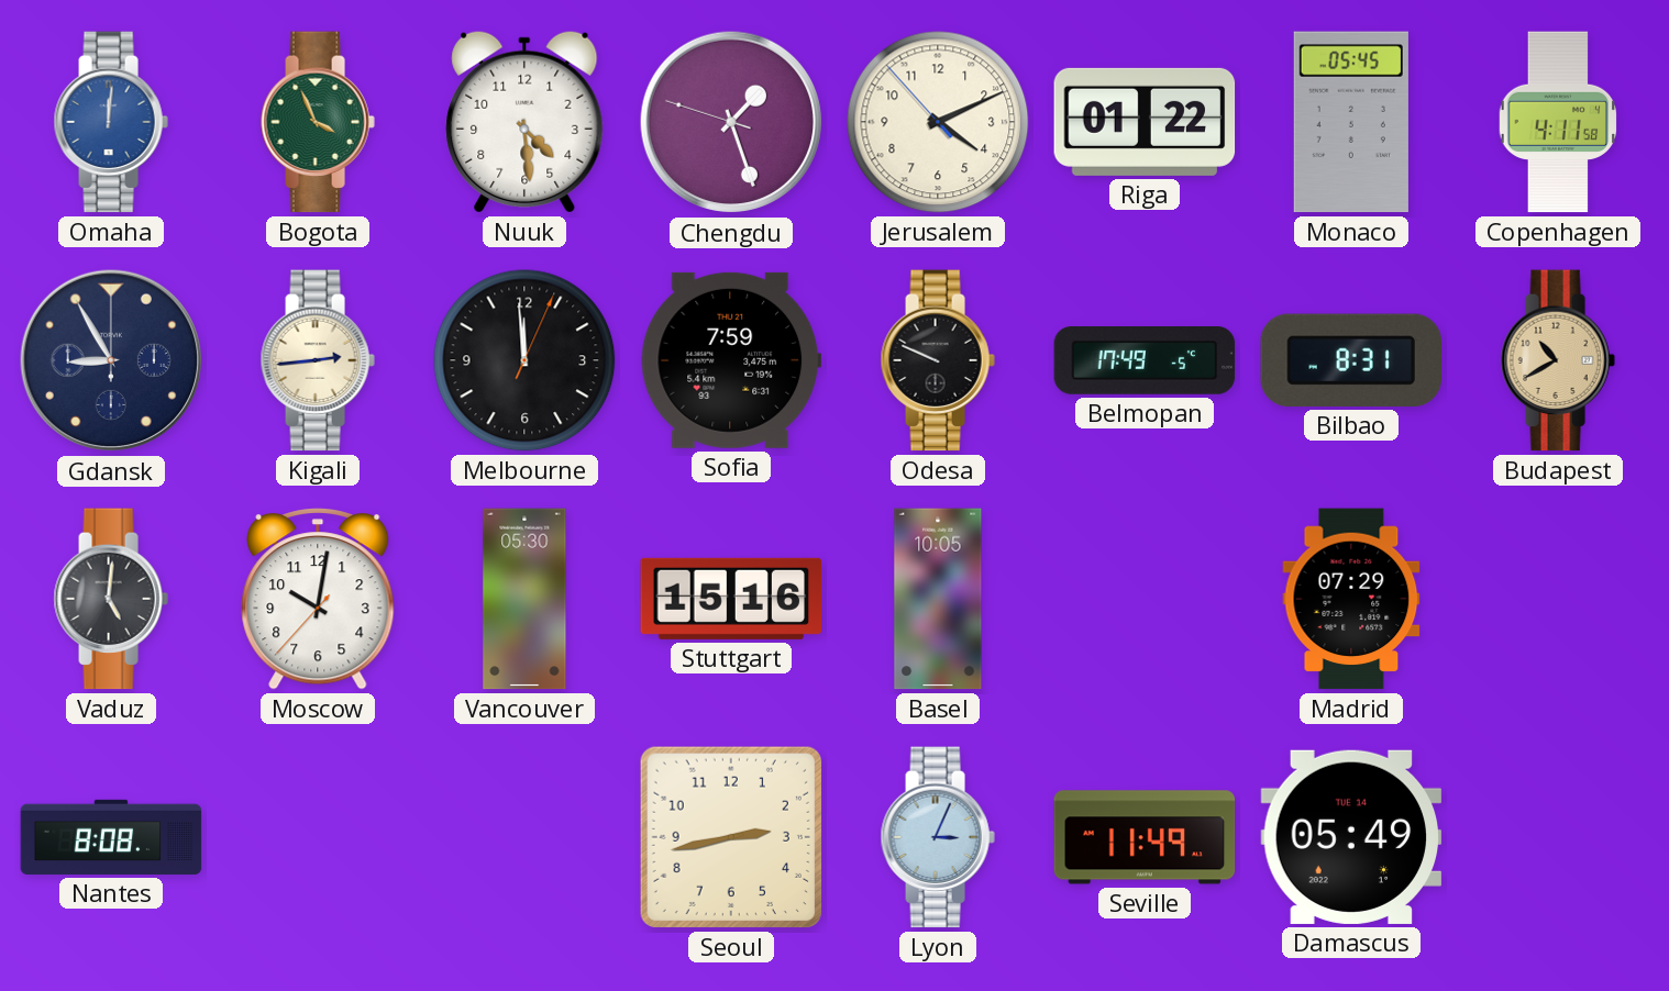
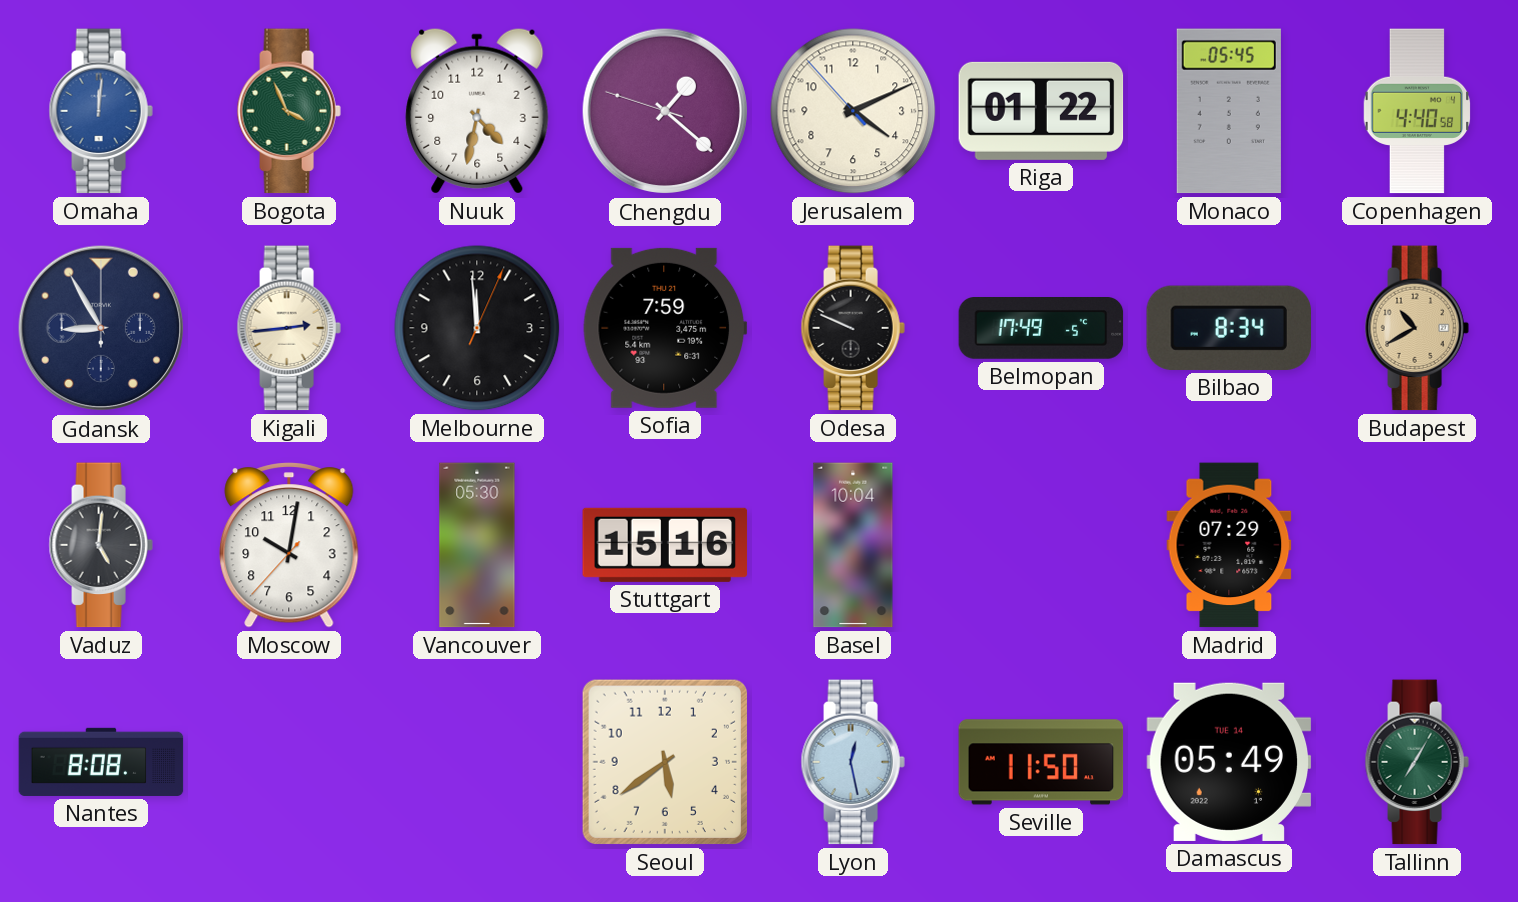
Nuuk: 4:29 -> 4:32
Chengdu: 1:26 -> 1:21
Copenhagen: 4:11 -> 4:40
Bilbao: 8:31 -> 8:34
Basel: 10:05 -> 10:04
Seoul: 2:43 -> 5:39
Lyon: 3:04 -> 12:28
Seville: 11:49 -> 11:50
Tallinn: none -> 7:05
